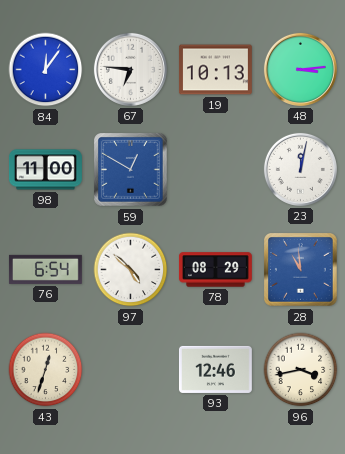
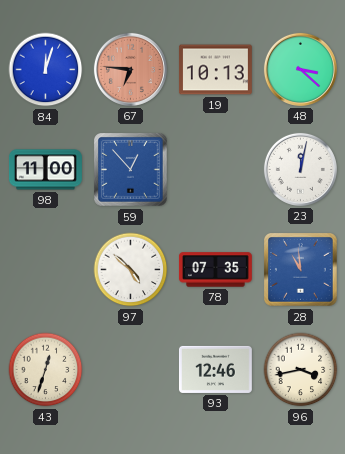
84: 12:06 -> 12:03
67 dial: white -> salmon
48: 3:14 -> 3:22
59: 12:50 -> 12:53
76: 6:54 -> none
78: 08:29 -> 07:35
